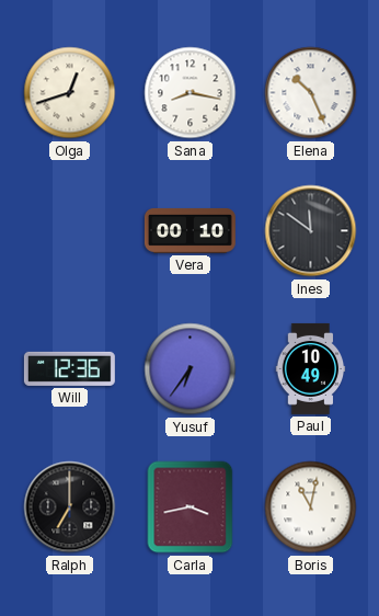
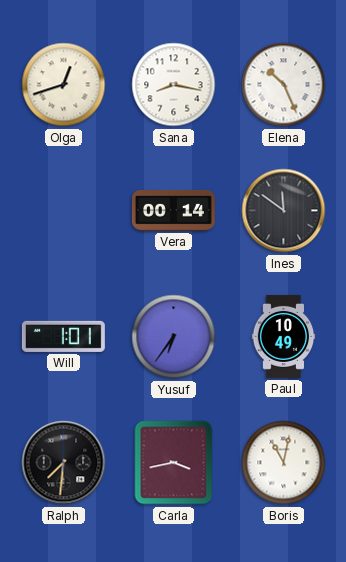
Vera: 00:10 -> 00:14
Will: 12:36 -> 1:01
Ralph: 7:00 -> 7:31
